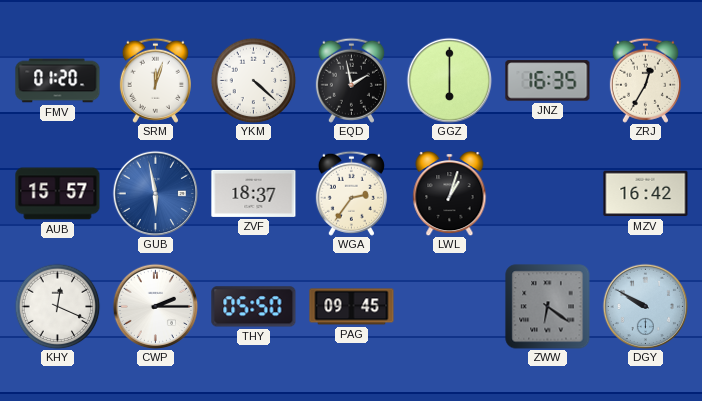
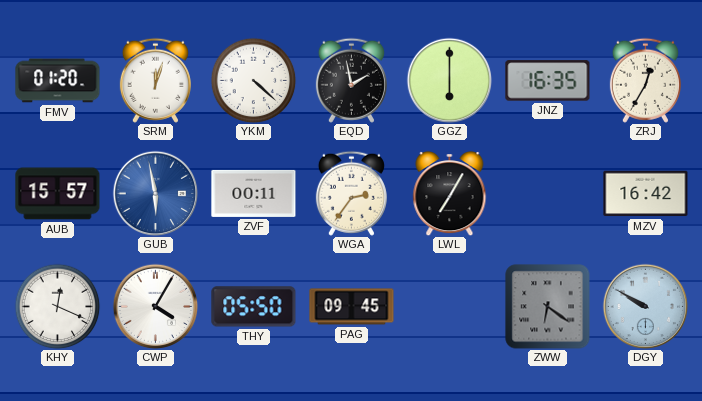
ZVF: 18:37 -> 00:11
LWL: 1:03 -> 7:05
CWP: 2:15 -> 4:05
